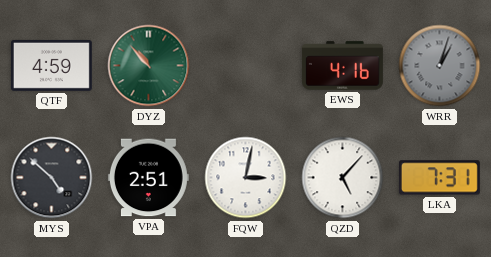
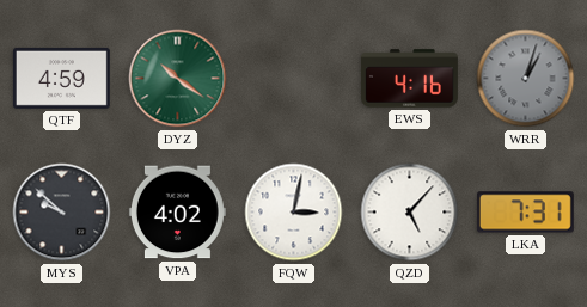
DYZ: 10:53 -> 10:21
MYS: 4:52 -> 9:52
VPA: 2:51 -> 4:02
